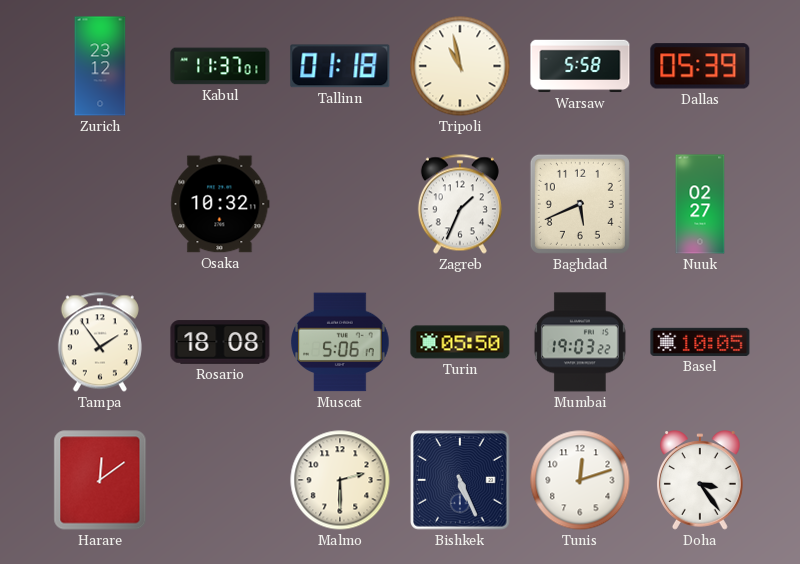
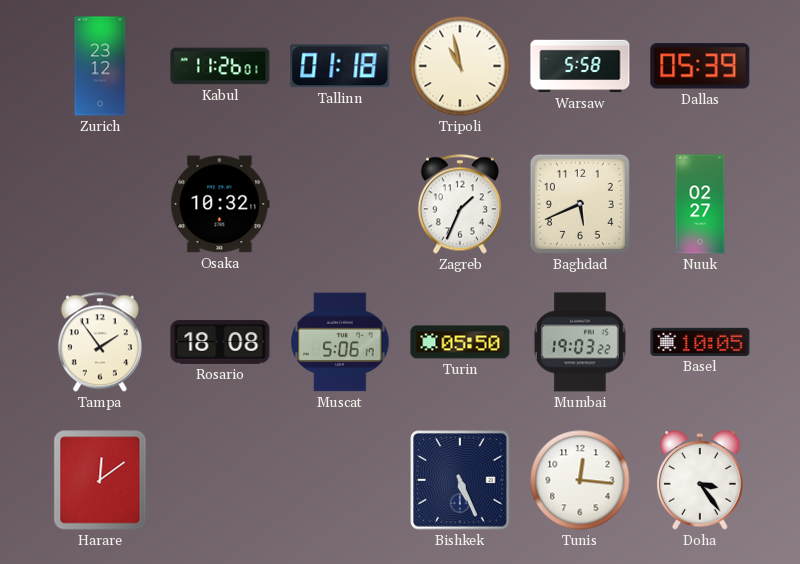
Kabul: 11:37 -> 11:26
Malmo: 2:30 -> none
Tunis: 12:12 -> 12:16
